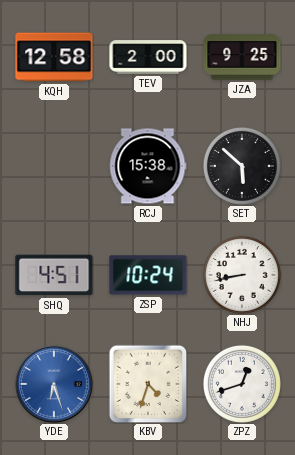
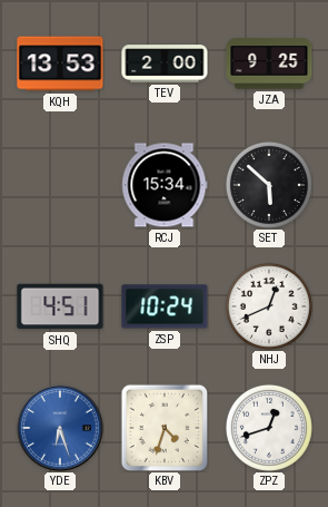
KQH: 12:58 -> 13:53
RCJ: 15:38 -> 15:34
NHJ: 8:43 -> 12:41
